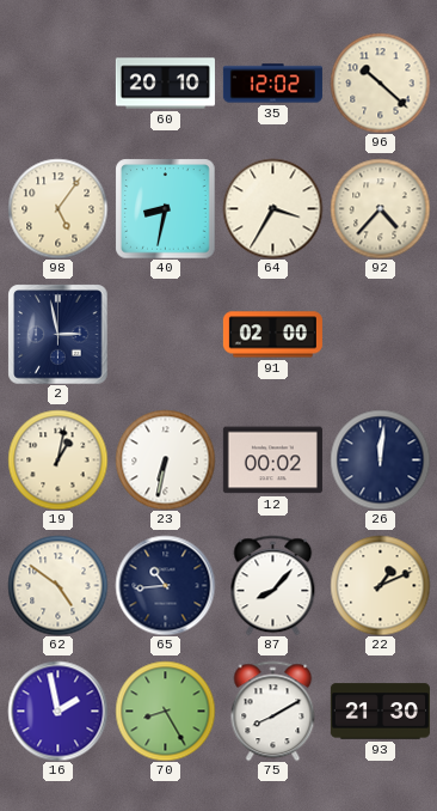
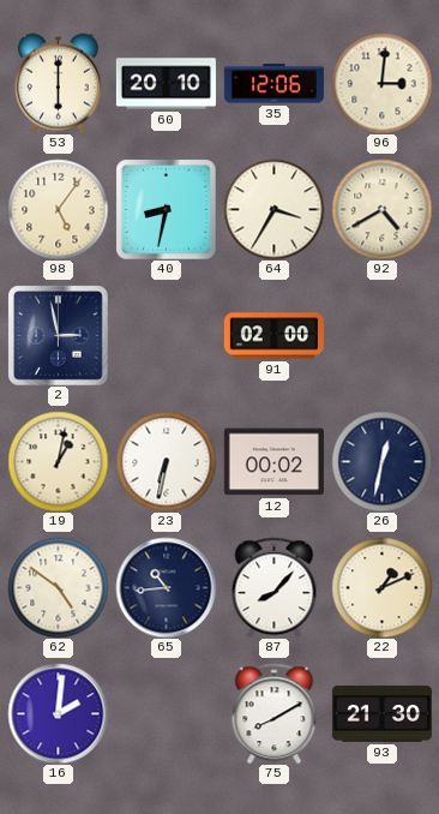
53: none -> 6:00
35: 12:02 -> 12:06
96: 10:22 -> 3:01
92: 4:37 -> 4:40
26: 12:01 -> 12:32
16: 1:58 -> 2:01
70: 8:25 -> none
